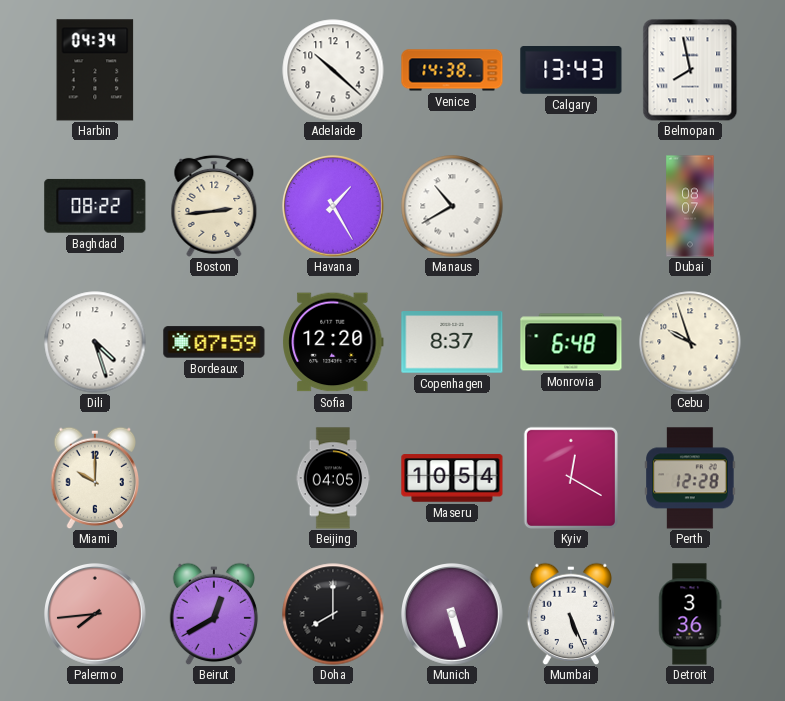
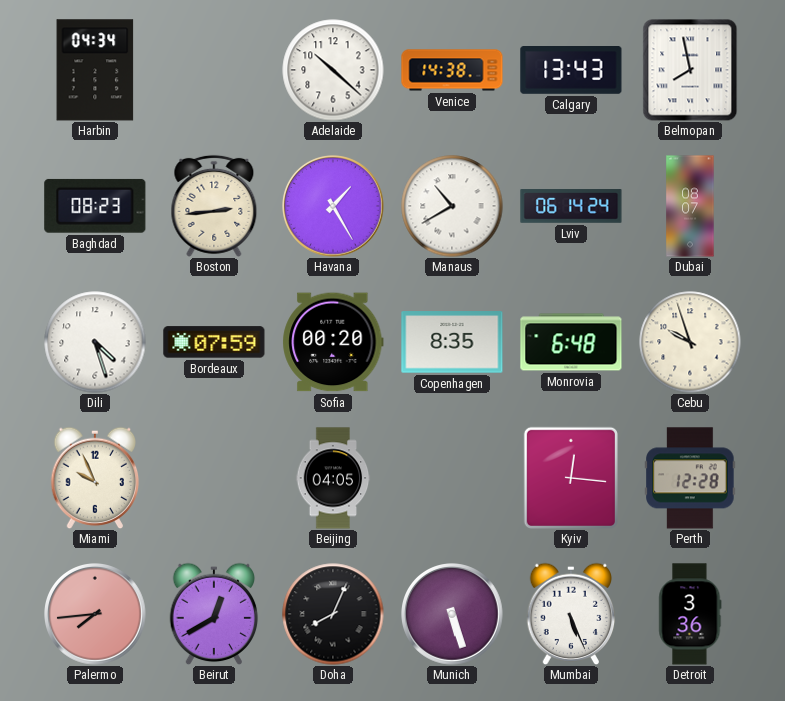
Baghdad: 08:22 -> 08:23
Lviv: none -> 06:14
Sofia: 12:20 -> 00:20
Copenhagen: 8:37 -> 8:35
Miami: 10:00 -> 9:56
Maseru: 10:54 -> none
Kyiv: 12:20 -> 12:16
Doha: 8:00 -> 8:04
